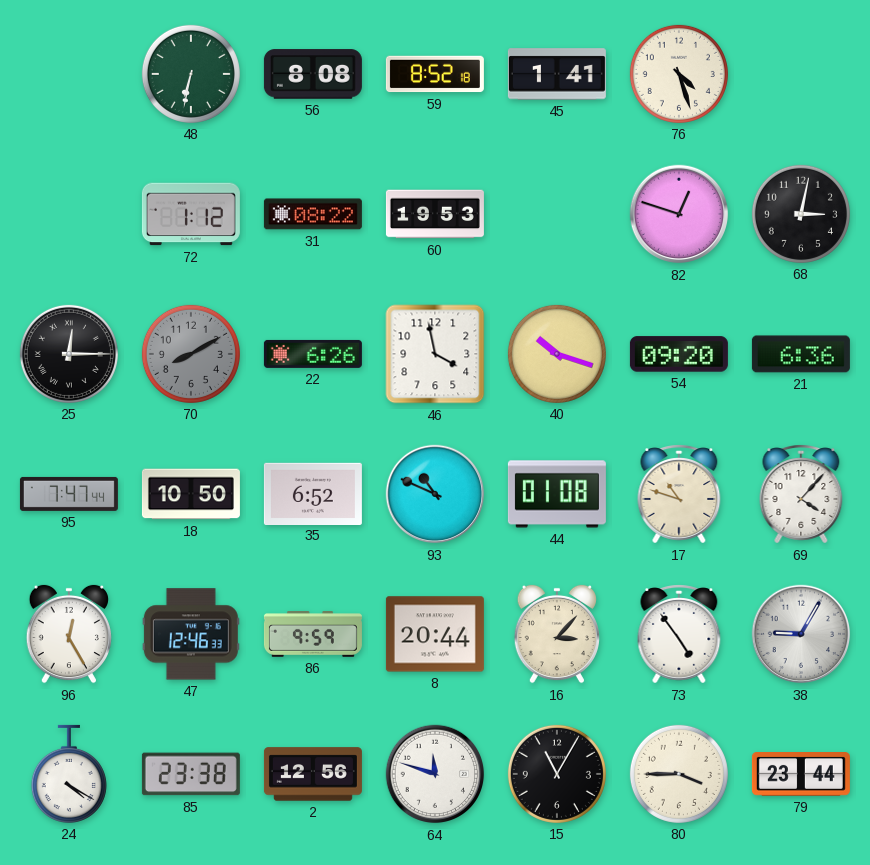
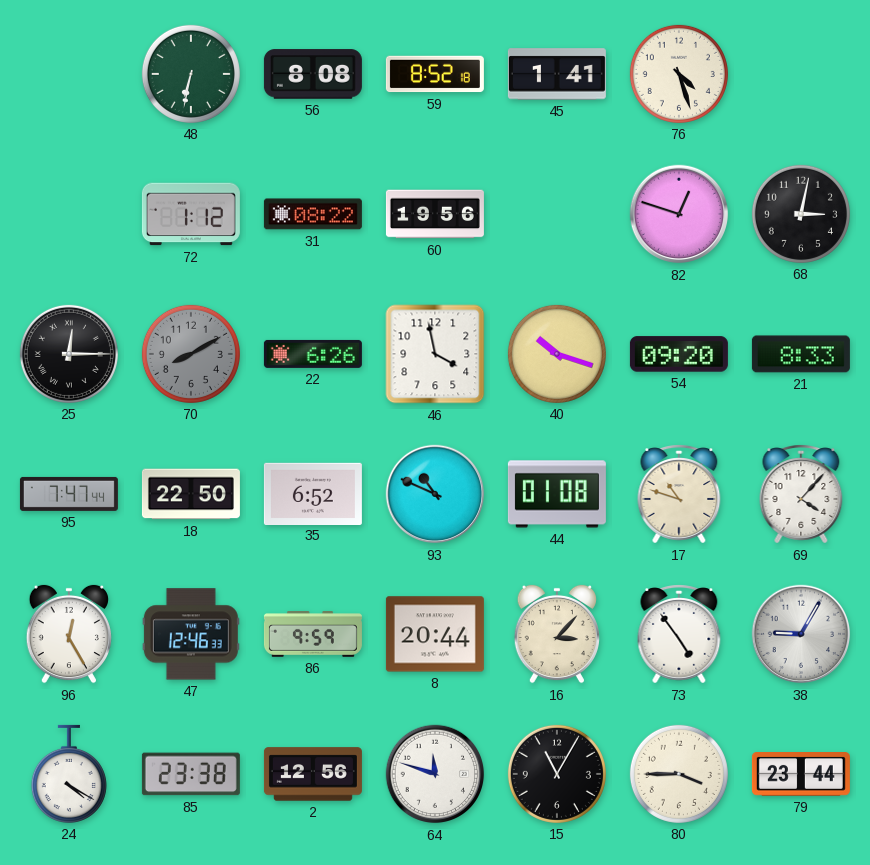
60: 19:53 -> 19:56
21: 6:36 -> 8:33
18: 10:50 -> 22:50
